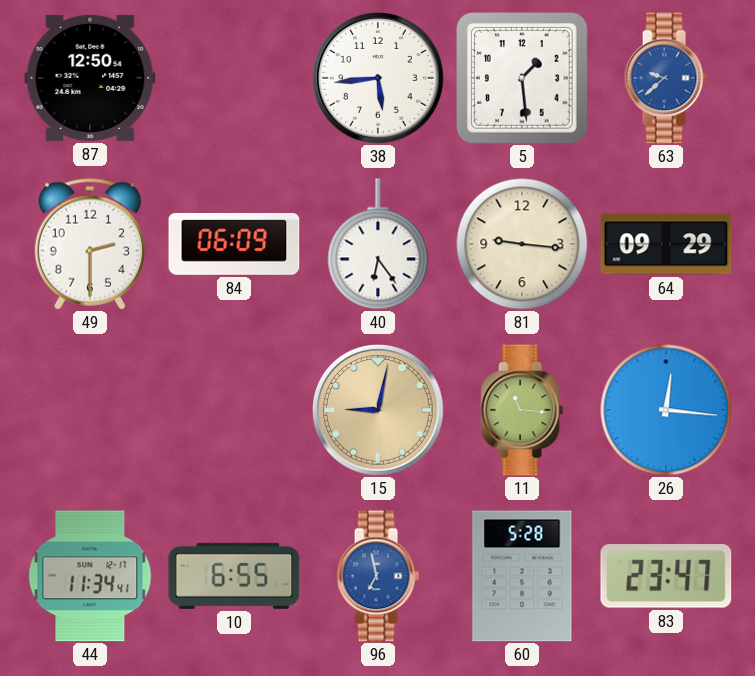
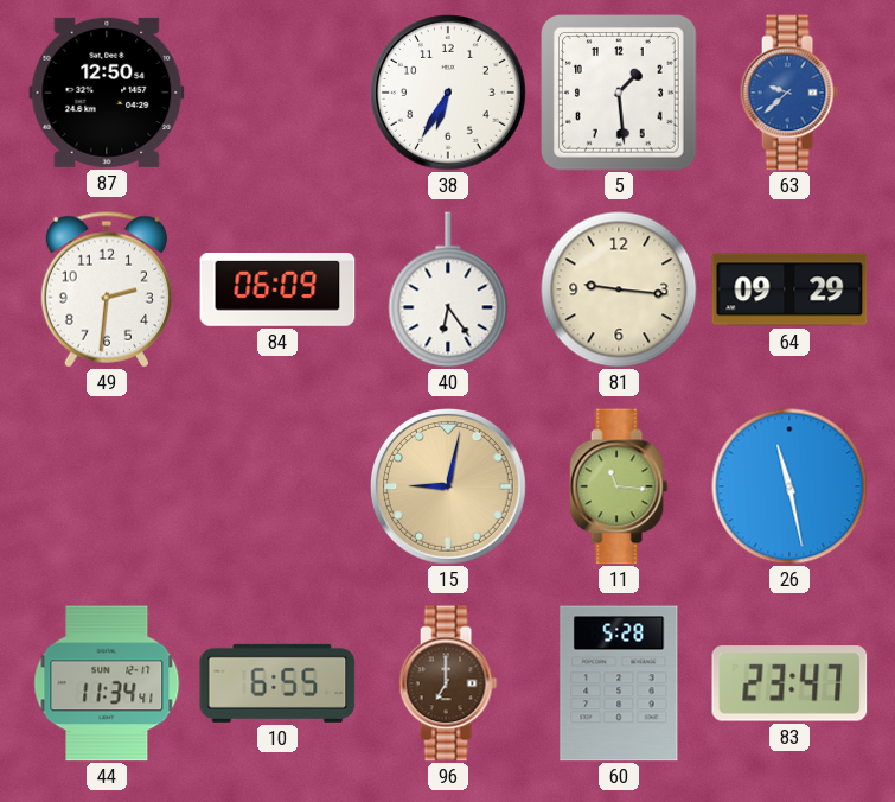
38: 5:44 -> 6:35
49: 2:30 -> 2:31
26: 12:16 -> 11:28
96: 6:58 -> 7:00
96 dial: blue -> brown
